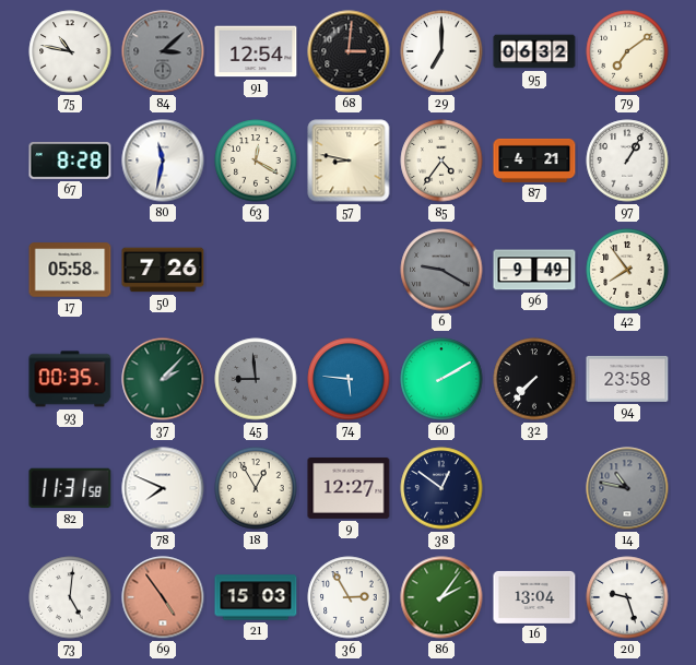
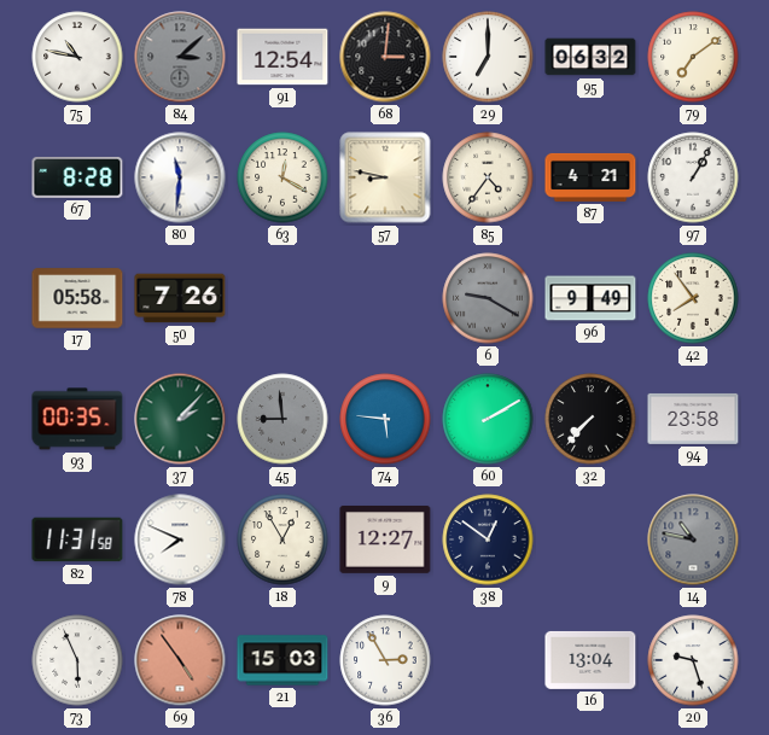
80: 11:32 -> 11:31
73: 5:01 -> 5:56
86: 2:06 -> none
